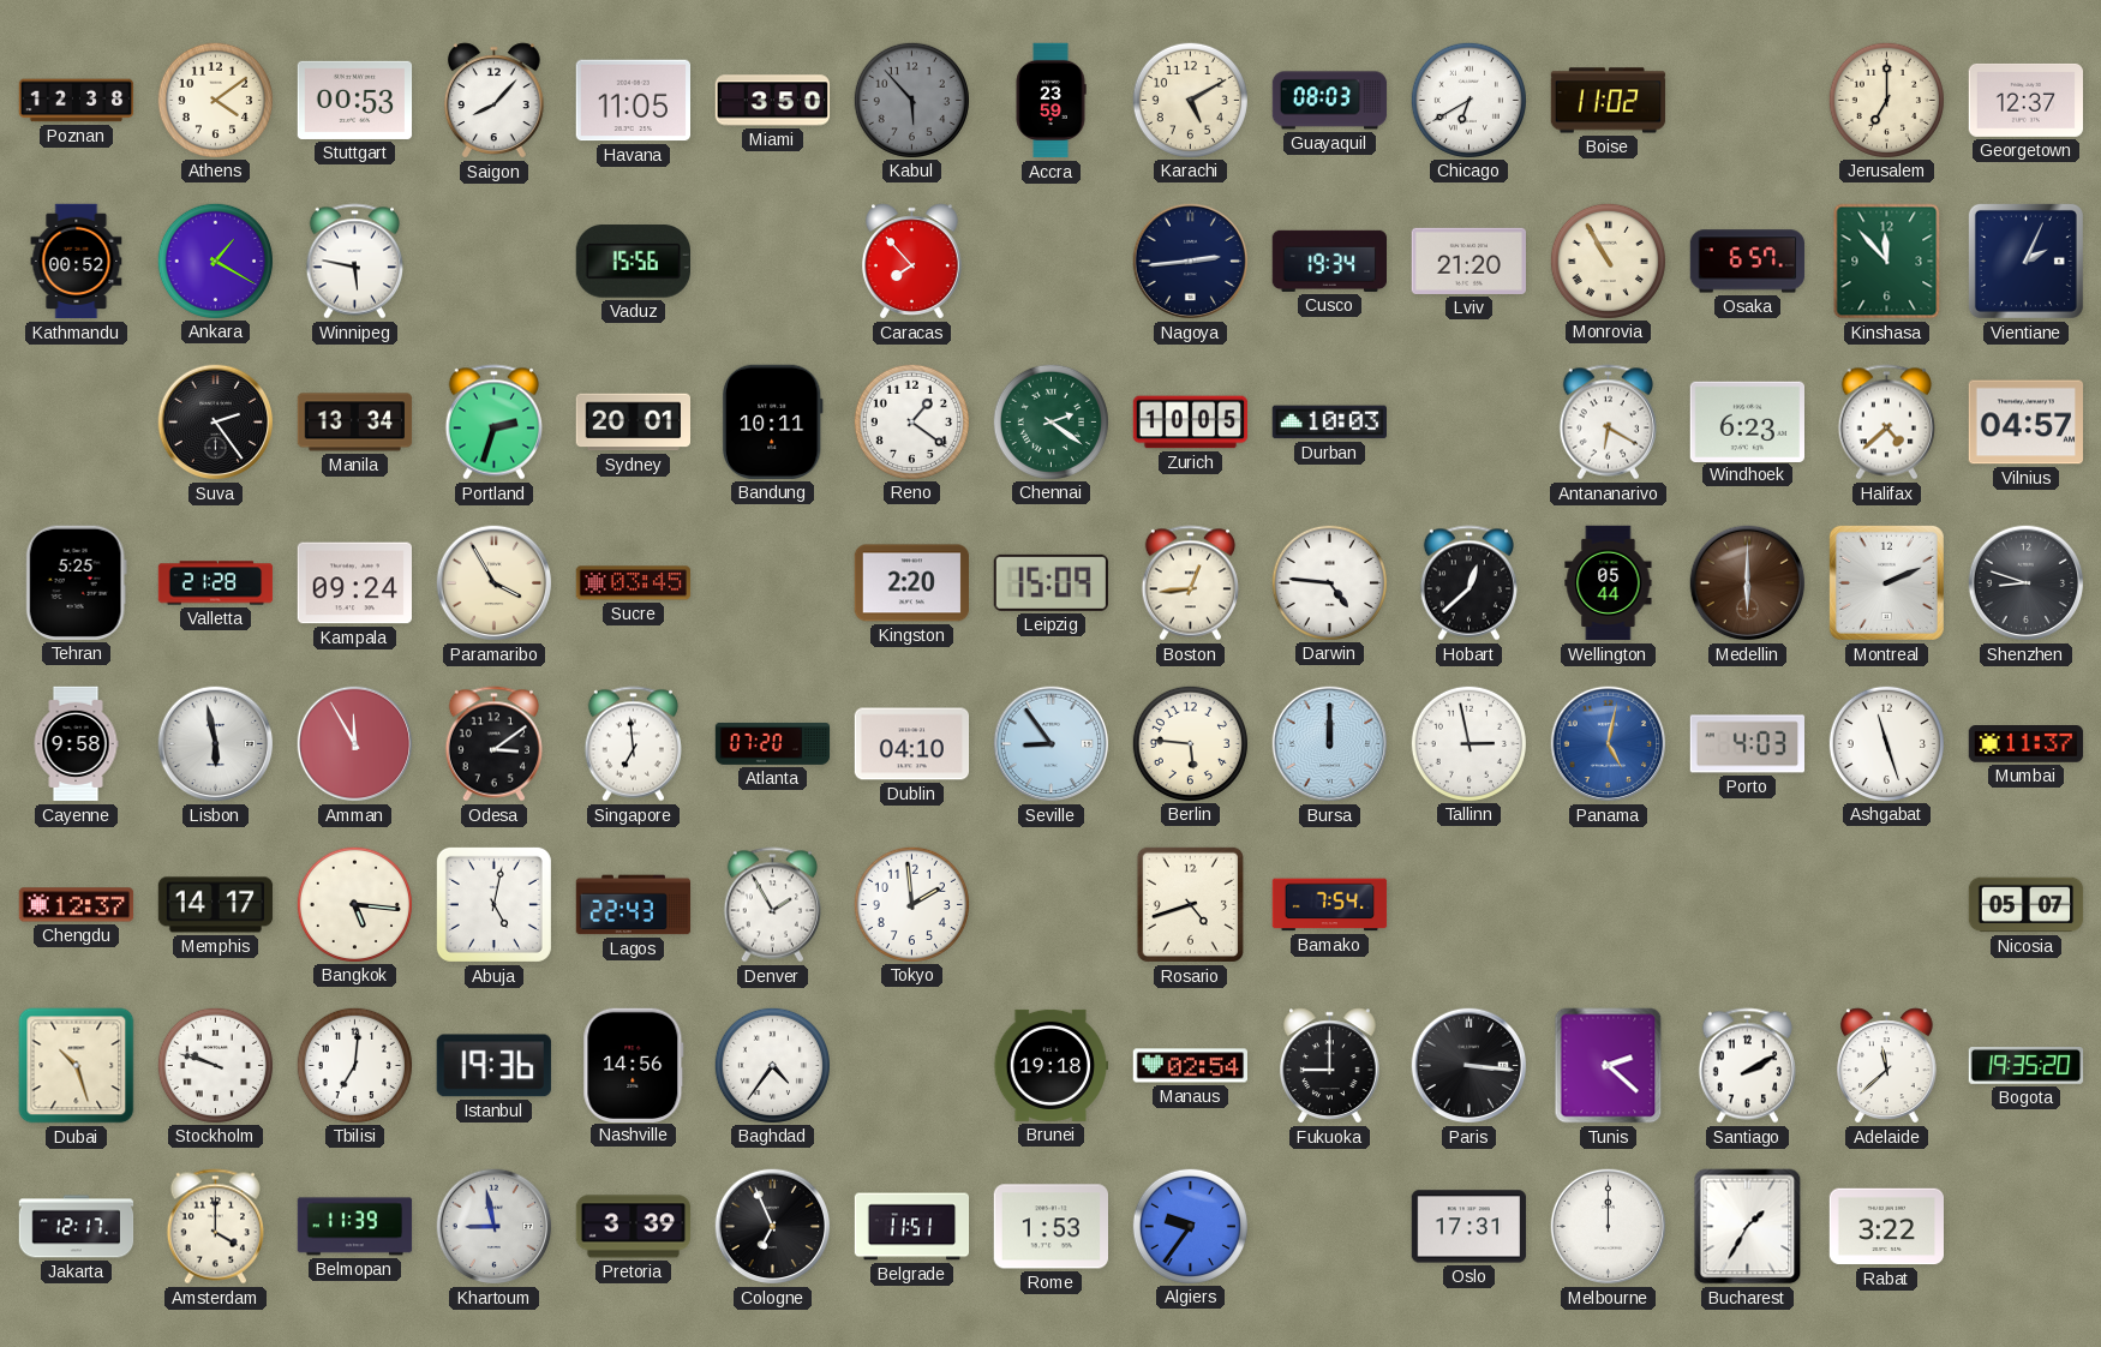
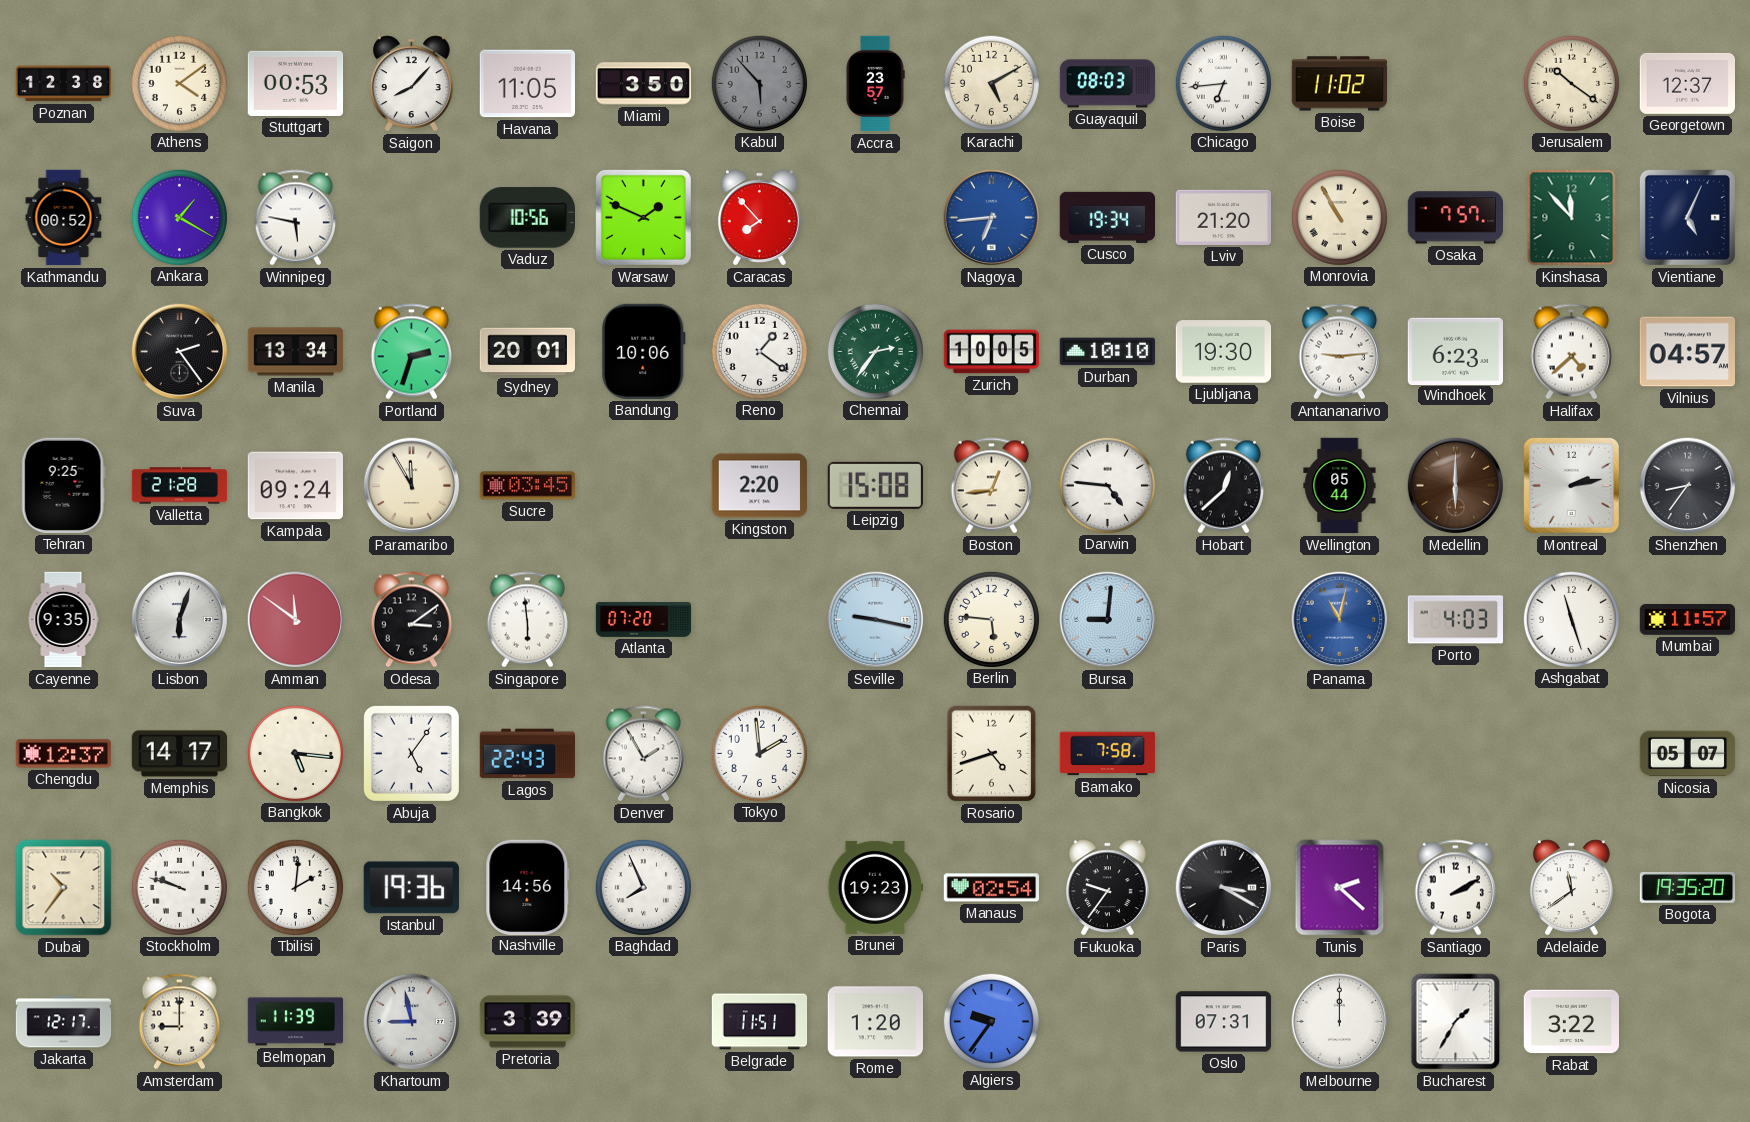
Accra: 23:59 -> 23:57
Chicago: 6:40 -> 6:44
Jerusalem: 7:00 -> 10:21
Vaduz: 15:56 -> 10:56
Warsaw: none -> 1:49
Nagoya: 2:44 -> 6:44
Nagoya dial: navy -> blue
Osaka: 6:57 -> 7:57
Vientiane: 2:04 -> 5:04
Bandung: 10:11 -> 10:06
Chennai: 2:21 -> 2:36
Durban: 10:03 -> 10:10
Ljubljana: none -> 19:30
Antananarivo: 6:20 -> 9:14
Tehran: 5:25 -> 9:25
Paramaribo: 3:55 -> 11:55
Leipzig: 15:09 -> 15:08
Montreal: 2:11 -> 2:13
Shenzhen: 8:48 -> 8:36
Cayenne: 9:58 -> 9:35
Lisbon: 5:58 -> 6:03
Amman: 11:55 -> 11:51
Singapore: 6:59 -> 5:59
Dublin: 04:10 -> none
Seville: 8:54 -> 9:17
Bursa: 12:00 -> 9:01
Tallinn: 2:58 -> none
Panama: 5:02 -> 11:02
Mumbai: 11:37 -> 11:57
Abuja: 5:02 -> 5:06
Bamako: 7:54 -> 7:58
Dubai: 10:27 -> 10:36
Tbilisi: 7:01 -> 2:01
Baghdad: 4:36 -> 7:56
Brunei: 19:18 -> 19:23
Fukuoka: 9:00 -> 9:36
Paris: 3:16 -> 3:20
Adelaide: 11:38 -> 11:39
Amsterdam: 4:00 -> 9:00
Cologne: 6:56 -> none
Rome: 1:53 -> 1:20
Oslo: 17:31 -> 07:31
